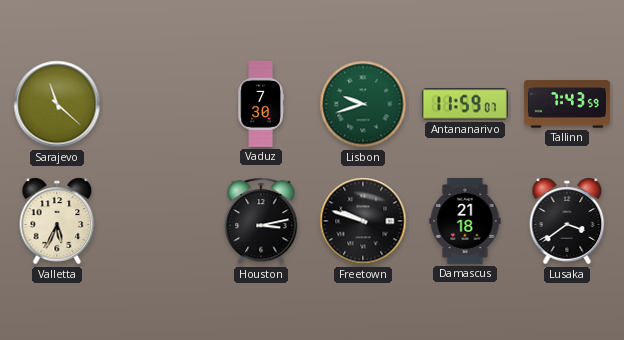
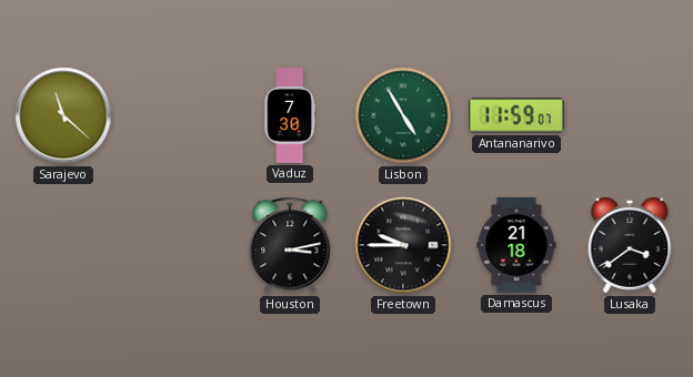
Lisbon: 9:42 -> 4:55
Tallinn: 7:43 -> none
Valletta: 5:34 -> none
Freetown: 9:48 -> 9:45
